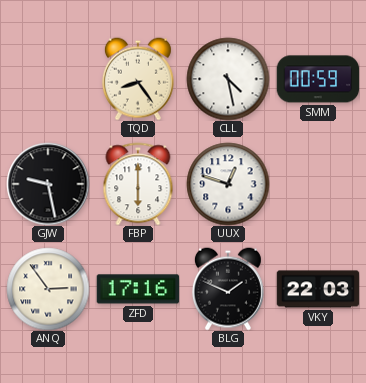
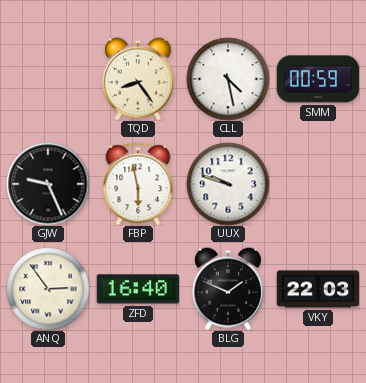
GJW: 9:28 -> 9:26
FBP: 6:00 -> 5:58
UUX: 12:48 -> 9:48
ZFD: 17:16 -> 16:40
